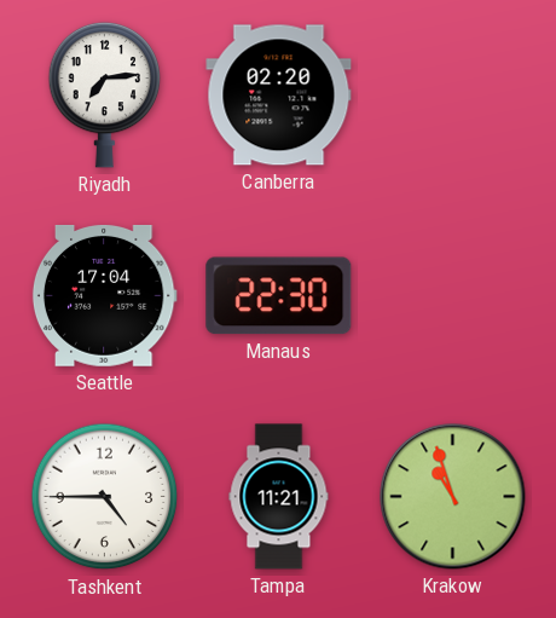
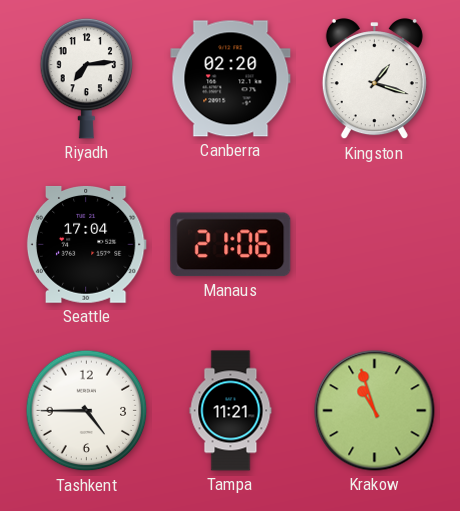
Kingston: none -> 1:18
Manaus: 22:30 -> 21:06
